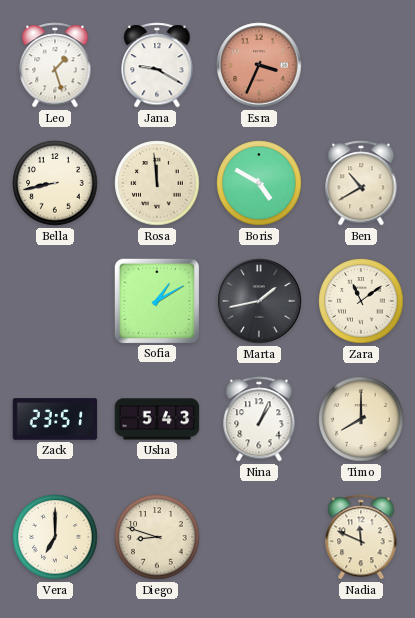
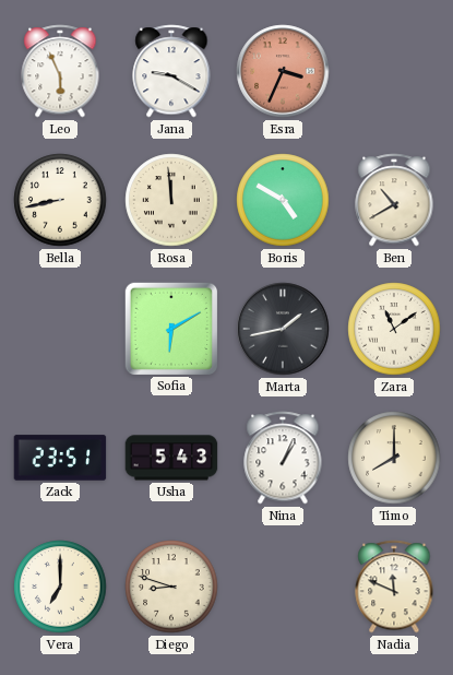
Leo: 1:27 -> 5:56
Sofia: 1:10 -> 6:10
